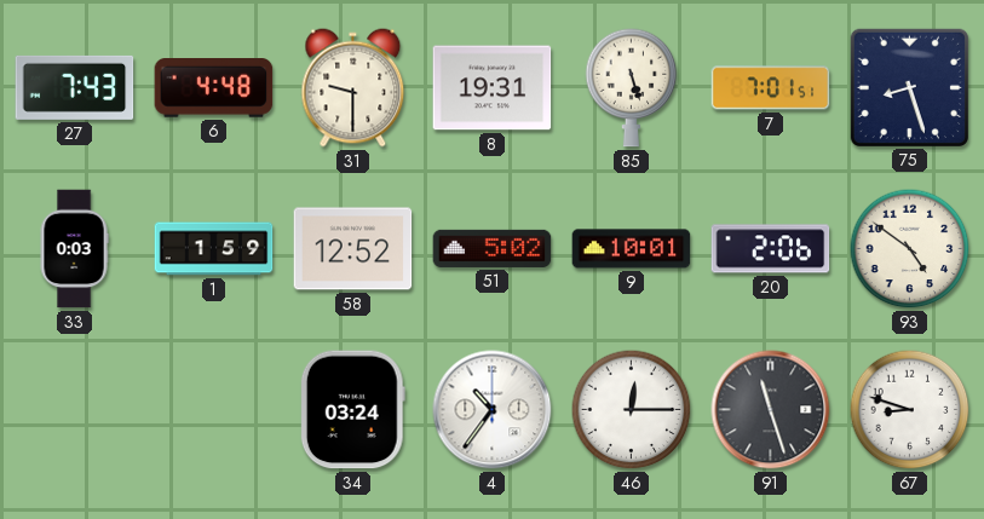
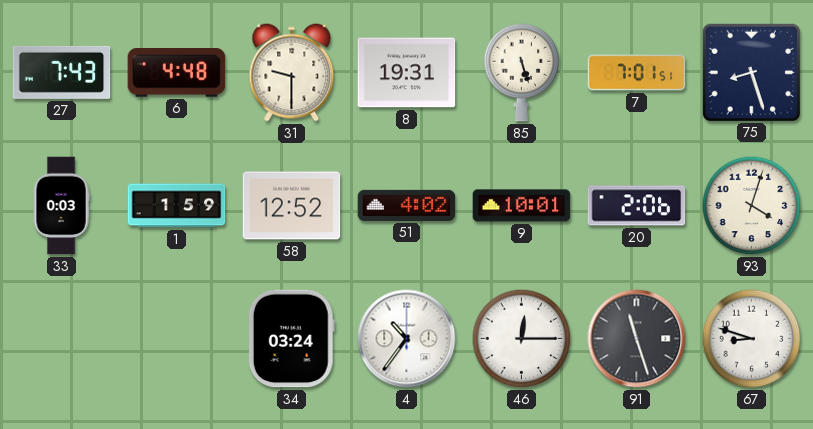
51: 5:02 -> 4:02
93: 4:51 -> 4:03
